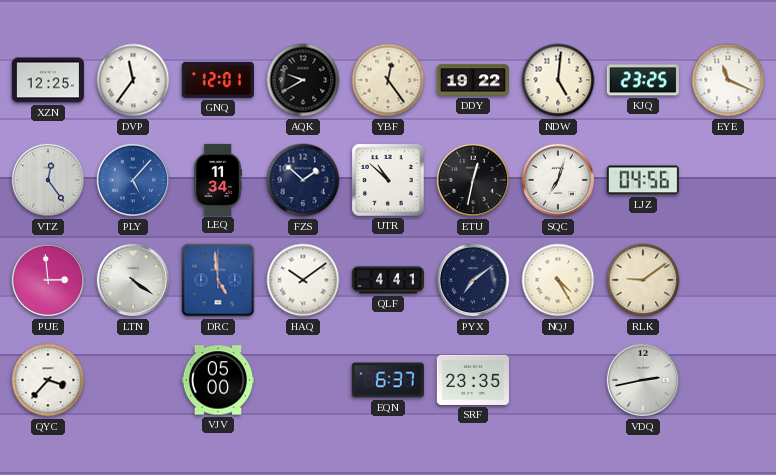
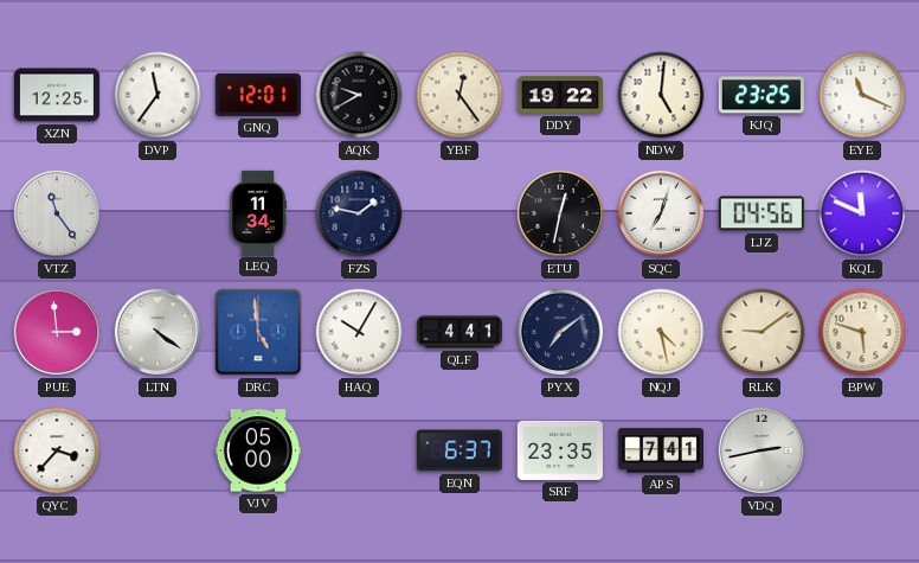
VTZ: 12:24 -> 11:24
PLY: 5:07 -> none
FZS: 1:52 -> 1:47
UTR: 10:52 -> none
KQL: none -> 11:49
HAQ: 10:09 -> 10:05
NQJ: 4:25 -> 4:28
BPW: none -> 5:48
APS: none -> 7:41
